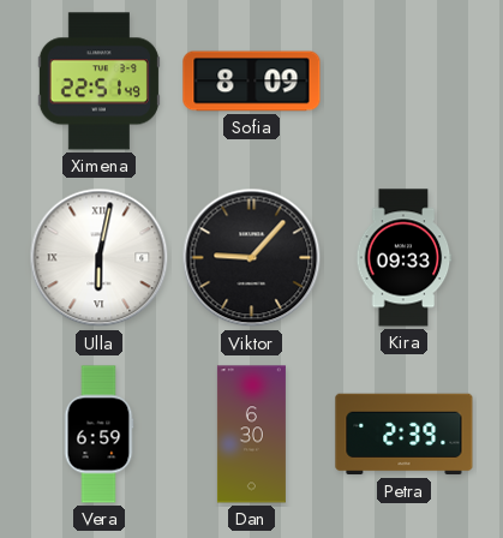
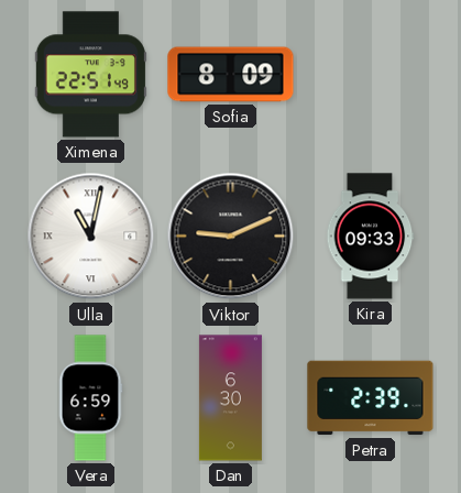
Ulla: 6:02 -> 11:02
Viktor: 9:07 -> 9:11
